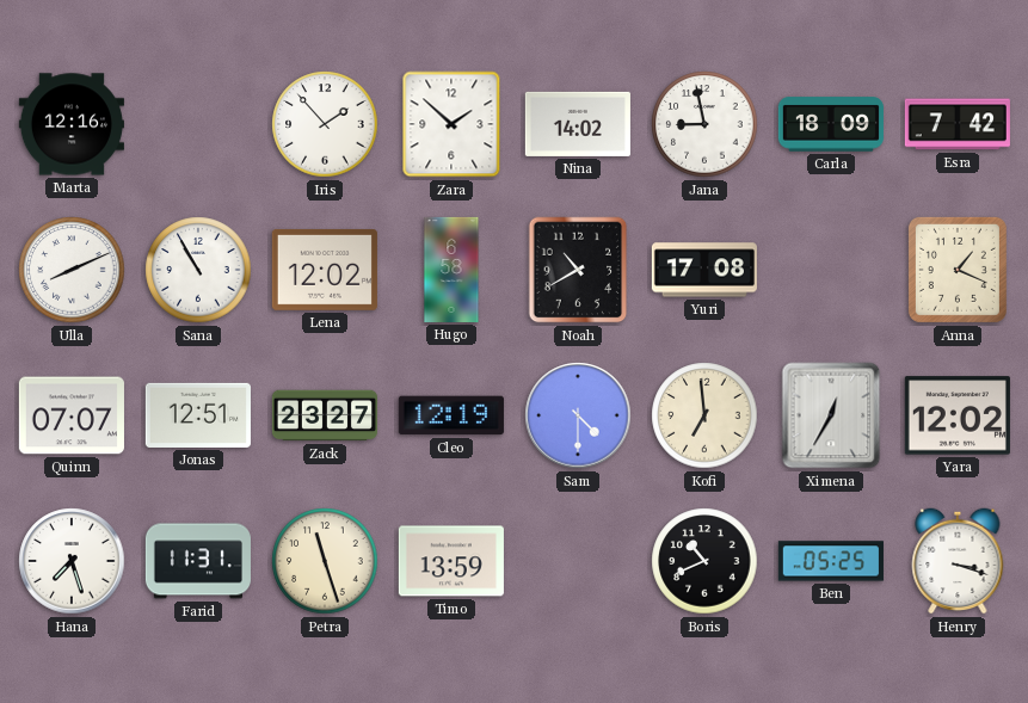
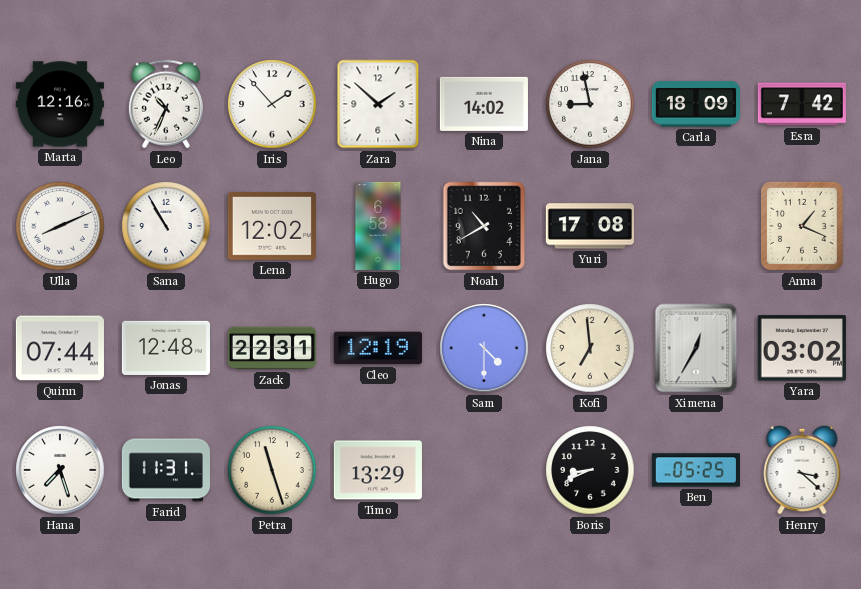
Leo: none -> 10:34
Quinn: 07:07 -> 07:44
Jonas: 12:51 -> 12:48
Zack: 23:27 -> 22:31
Yara: 12:02 -> 03:02
Timo: 13:59 -> 13:29
Boris: 10:41 -> 8:41
Henry: 3:18 -> 3:22
